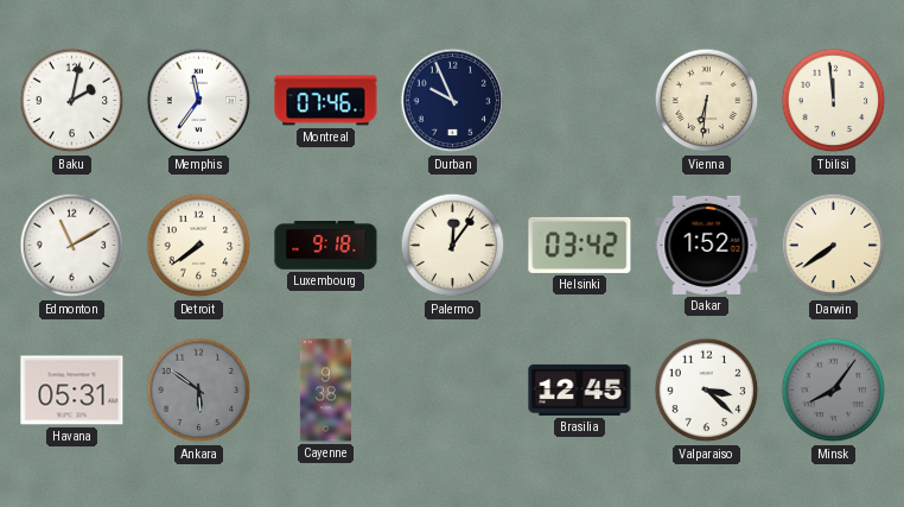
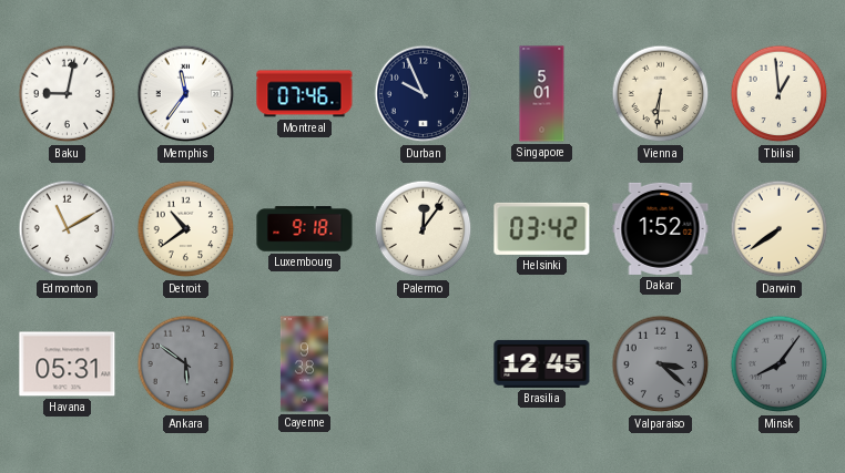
Baku: 2:02 -> 9:02
Singapore: none -> 5:01
Tbilisi: 11:59 -> 12:59
Detroit: 7:39 -> 10:39
Valparaiso dial: white -> grey
